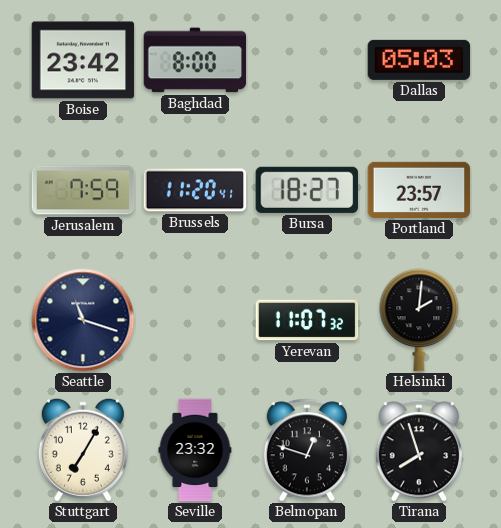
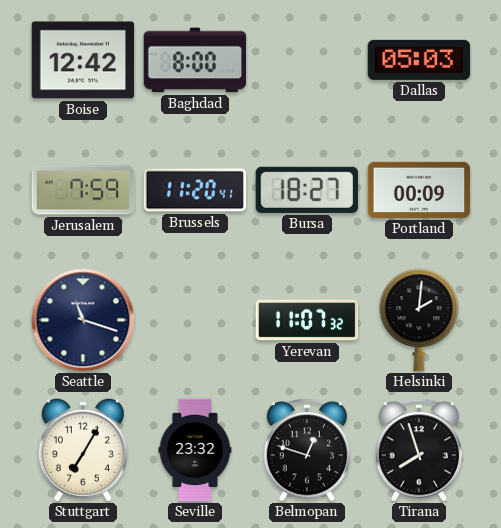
Boise: 23:42 -> 12:42
Portland: 23:57 -> 00:09
